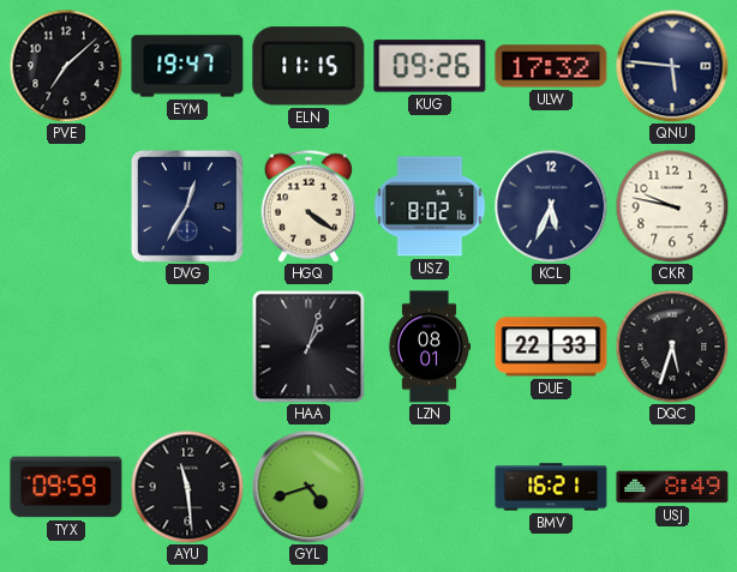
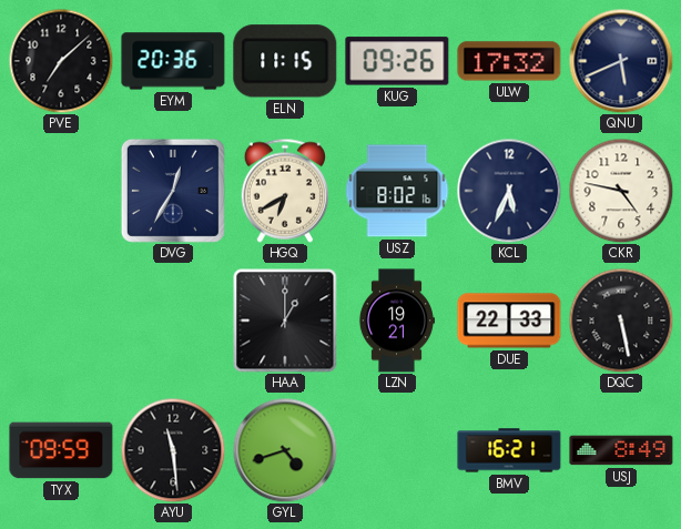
EYM: 19:47 -> 20:36
QNU: 5:46 -> 5:41
HGQ: 4:21 -> 6:40
CKR: 9:47 -> 4:47
HAA: 1:03 -> 1:00
LZN: 08:01 -> 19:21
DQC: 5:33 -> 5:28
